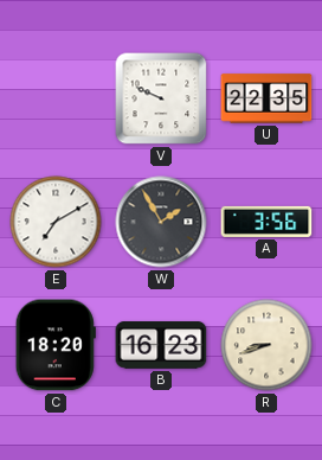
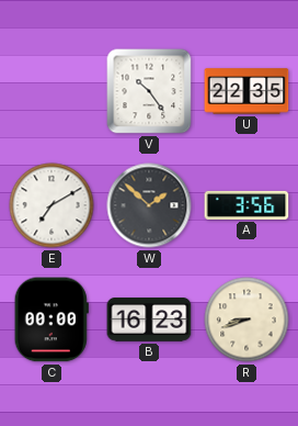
V: 9:49 -> 10:24
W: 1:55 -> 1:52
C: 18:20 -> 00:00
